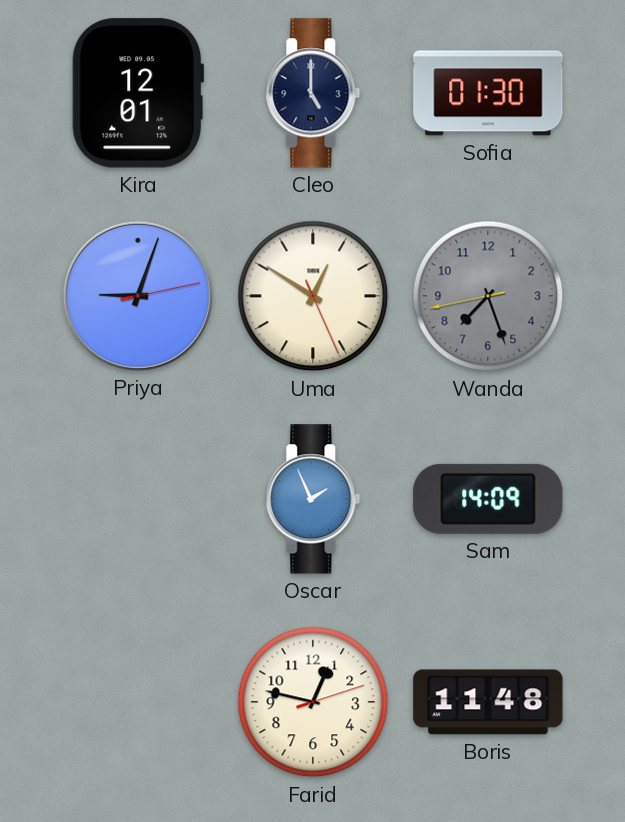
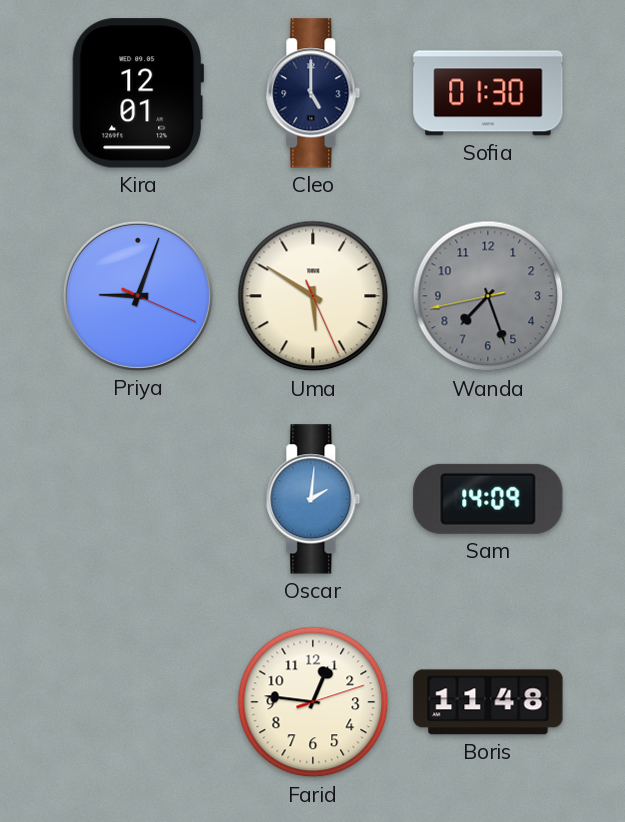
Priya: 9:03:13 -> 9:03:19
Uma: 12:50 -> 5:50
Oscar: 1:56 -> 2:01
Farid: 12:47 -> 12:46
